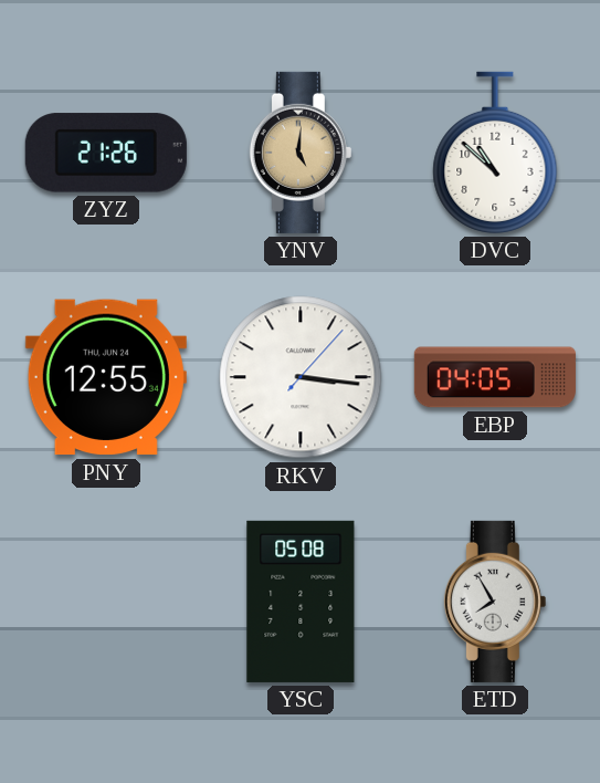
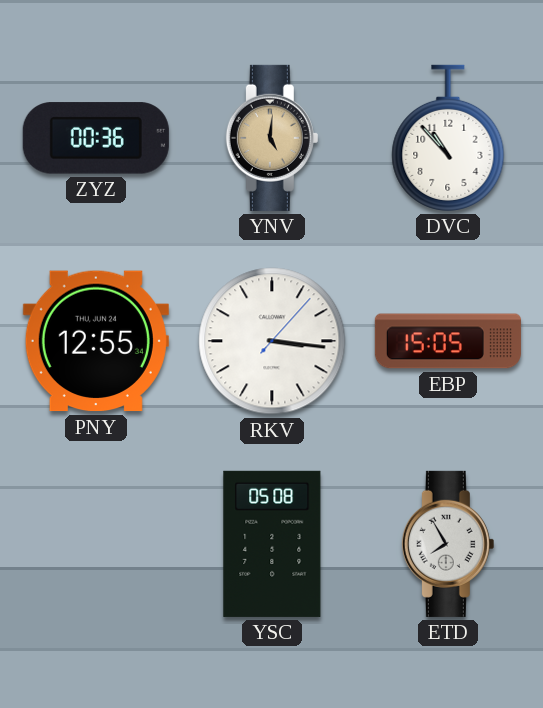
ZYZ: 21:26 -> 00:36
DVC: 10:52 -> 10:53
EBP: 04:05 -> 15:05
